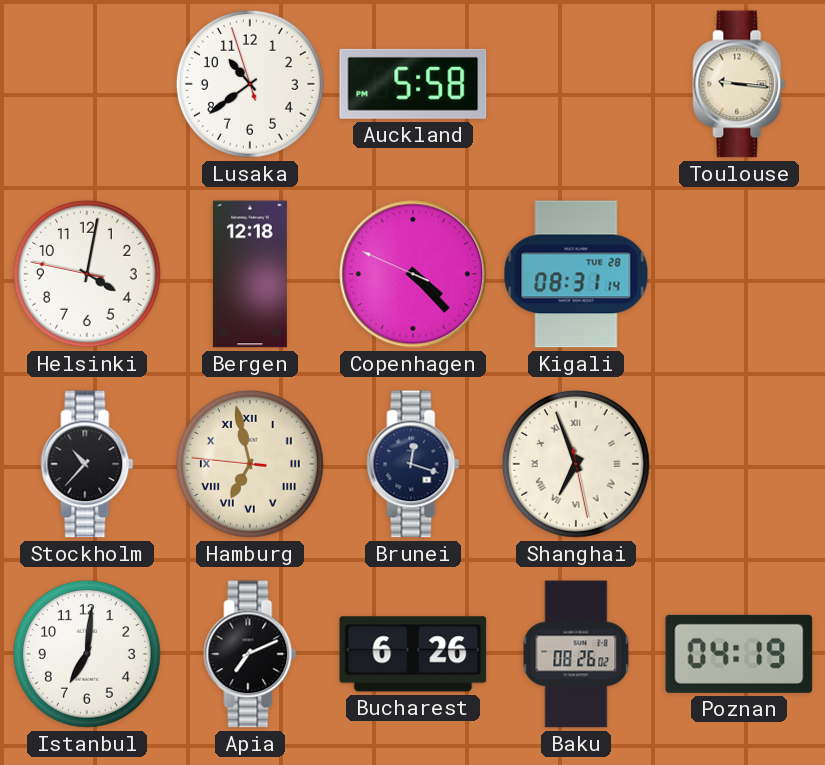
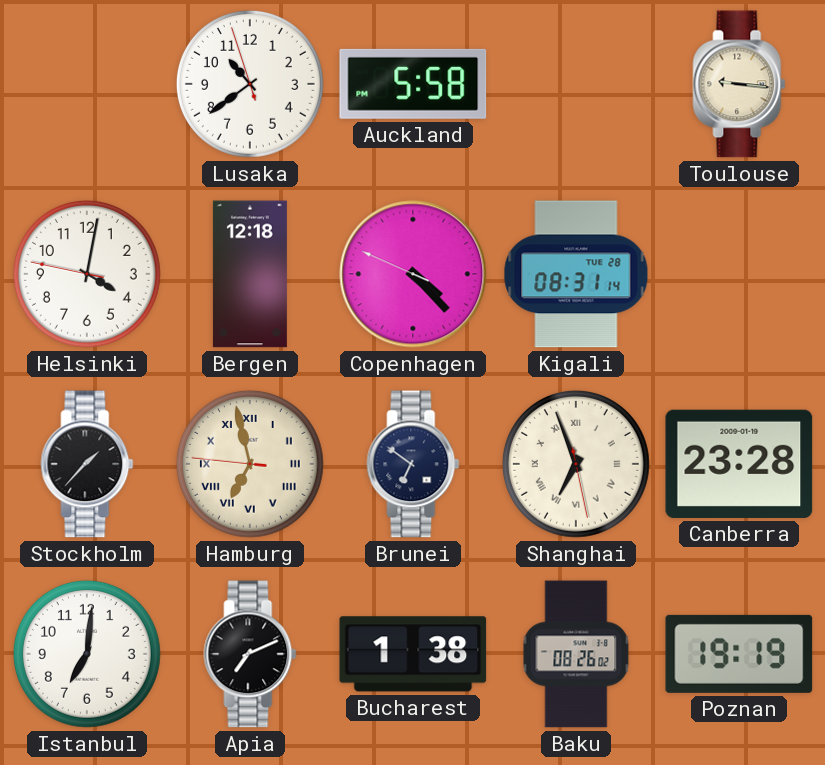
Stockholm: 10:37 -> 1:37
Brunei: 12:18 -> 6:51
Canberra: none -> 23:28
Bucharest: 6:26 -> 1:38
Poznan: 04:19 -> 19:19
